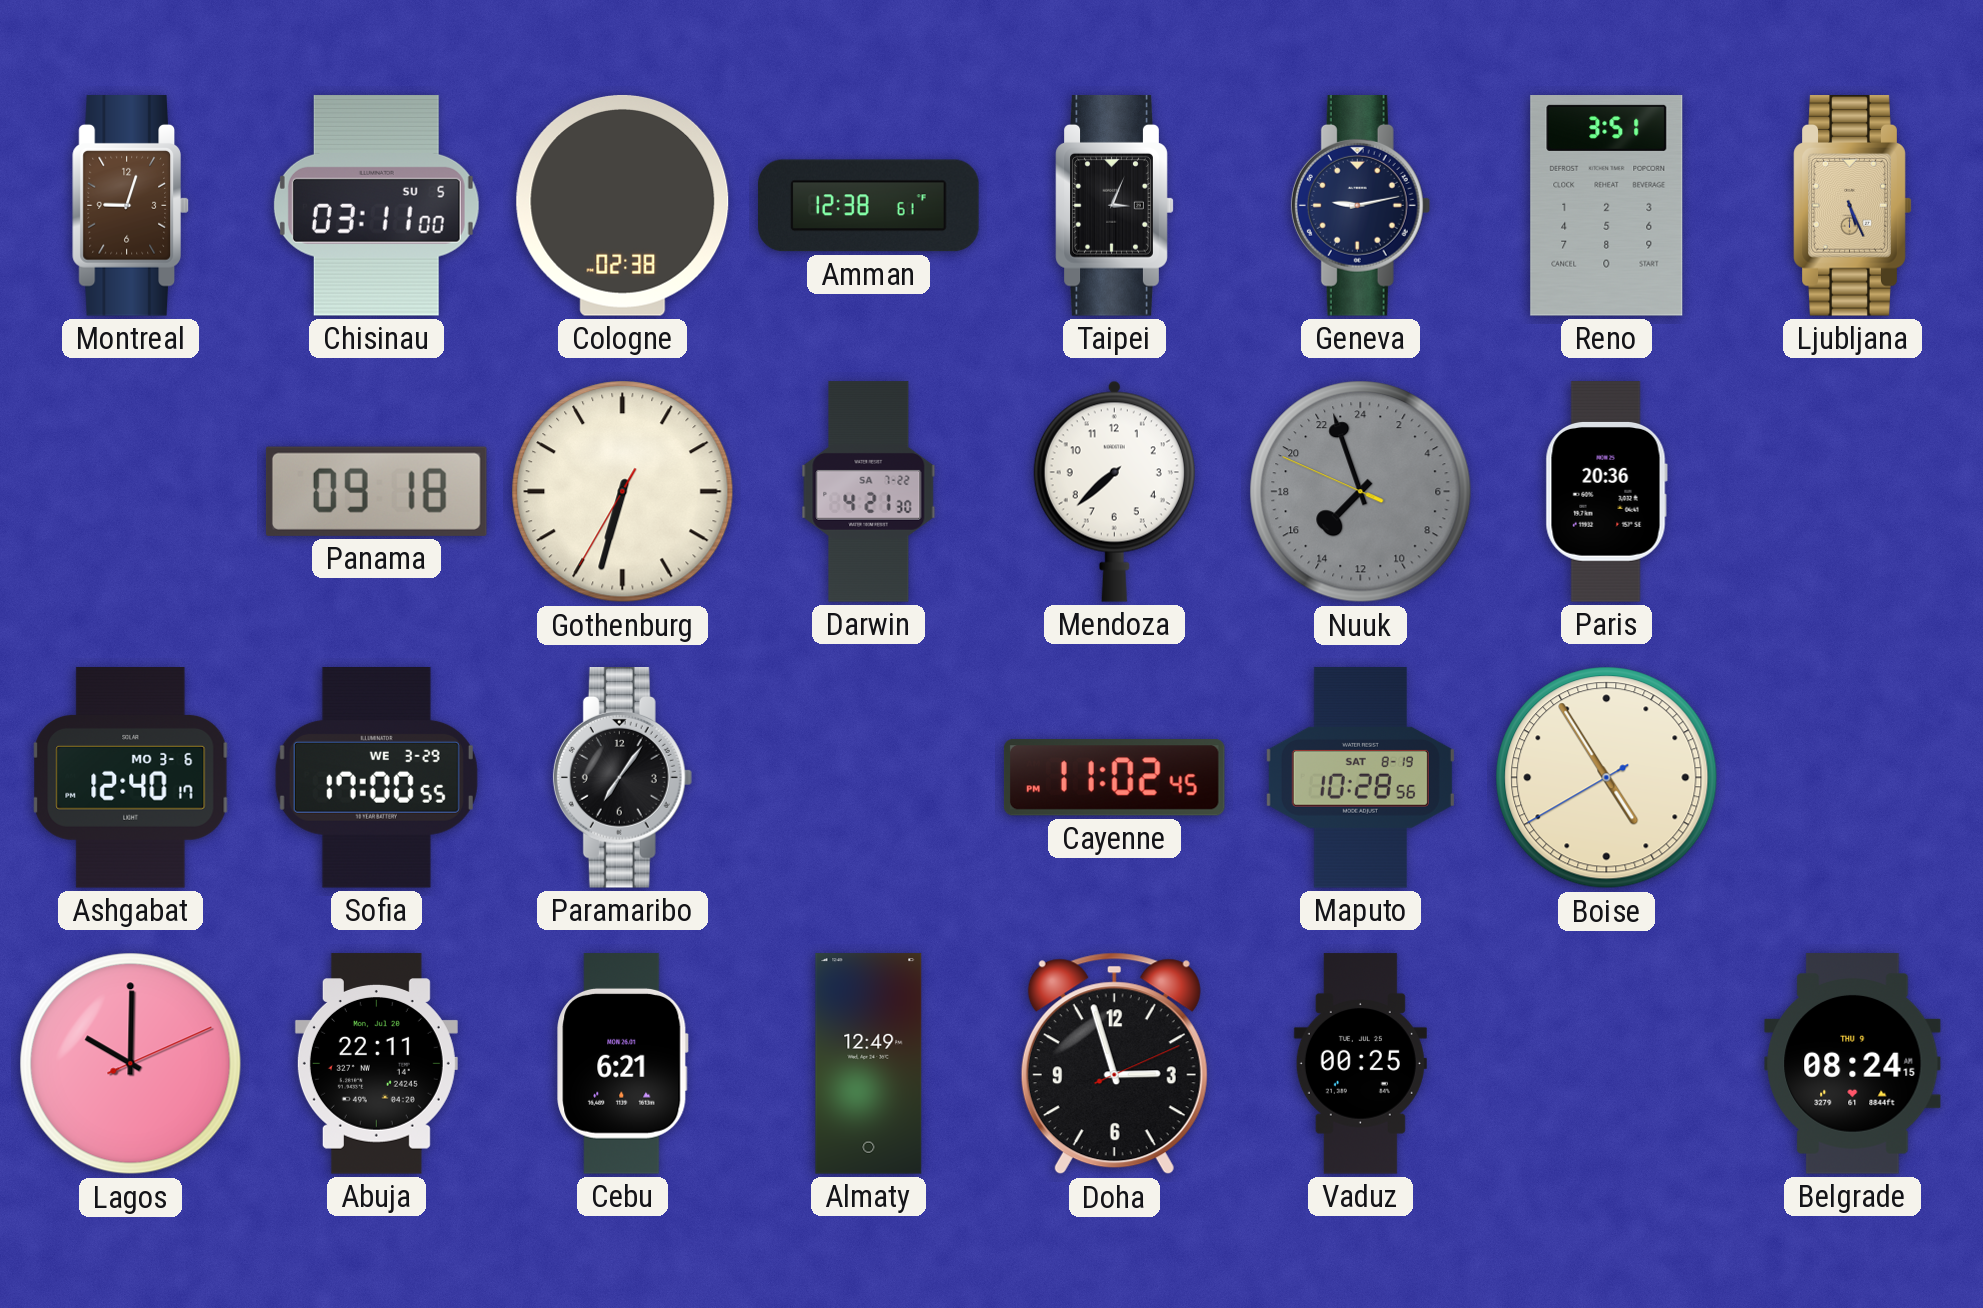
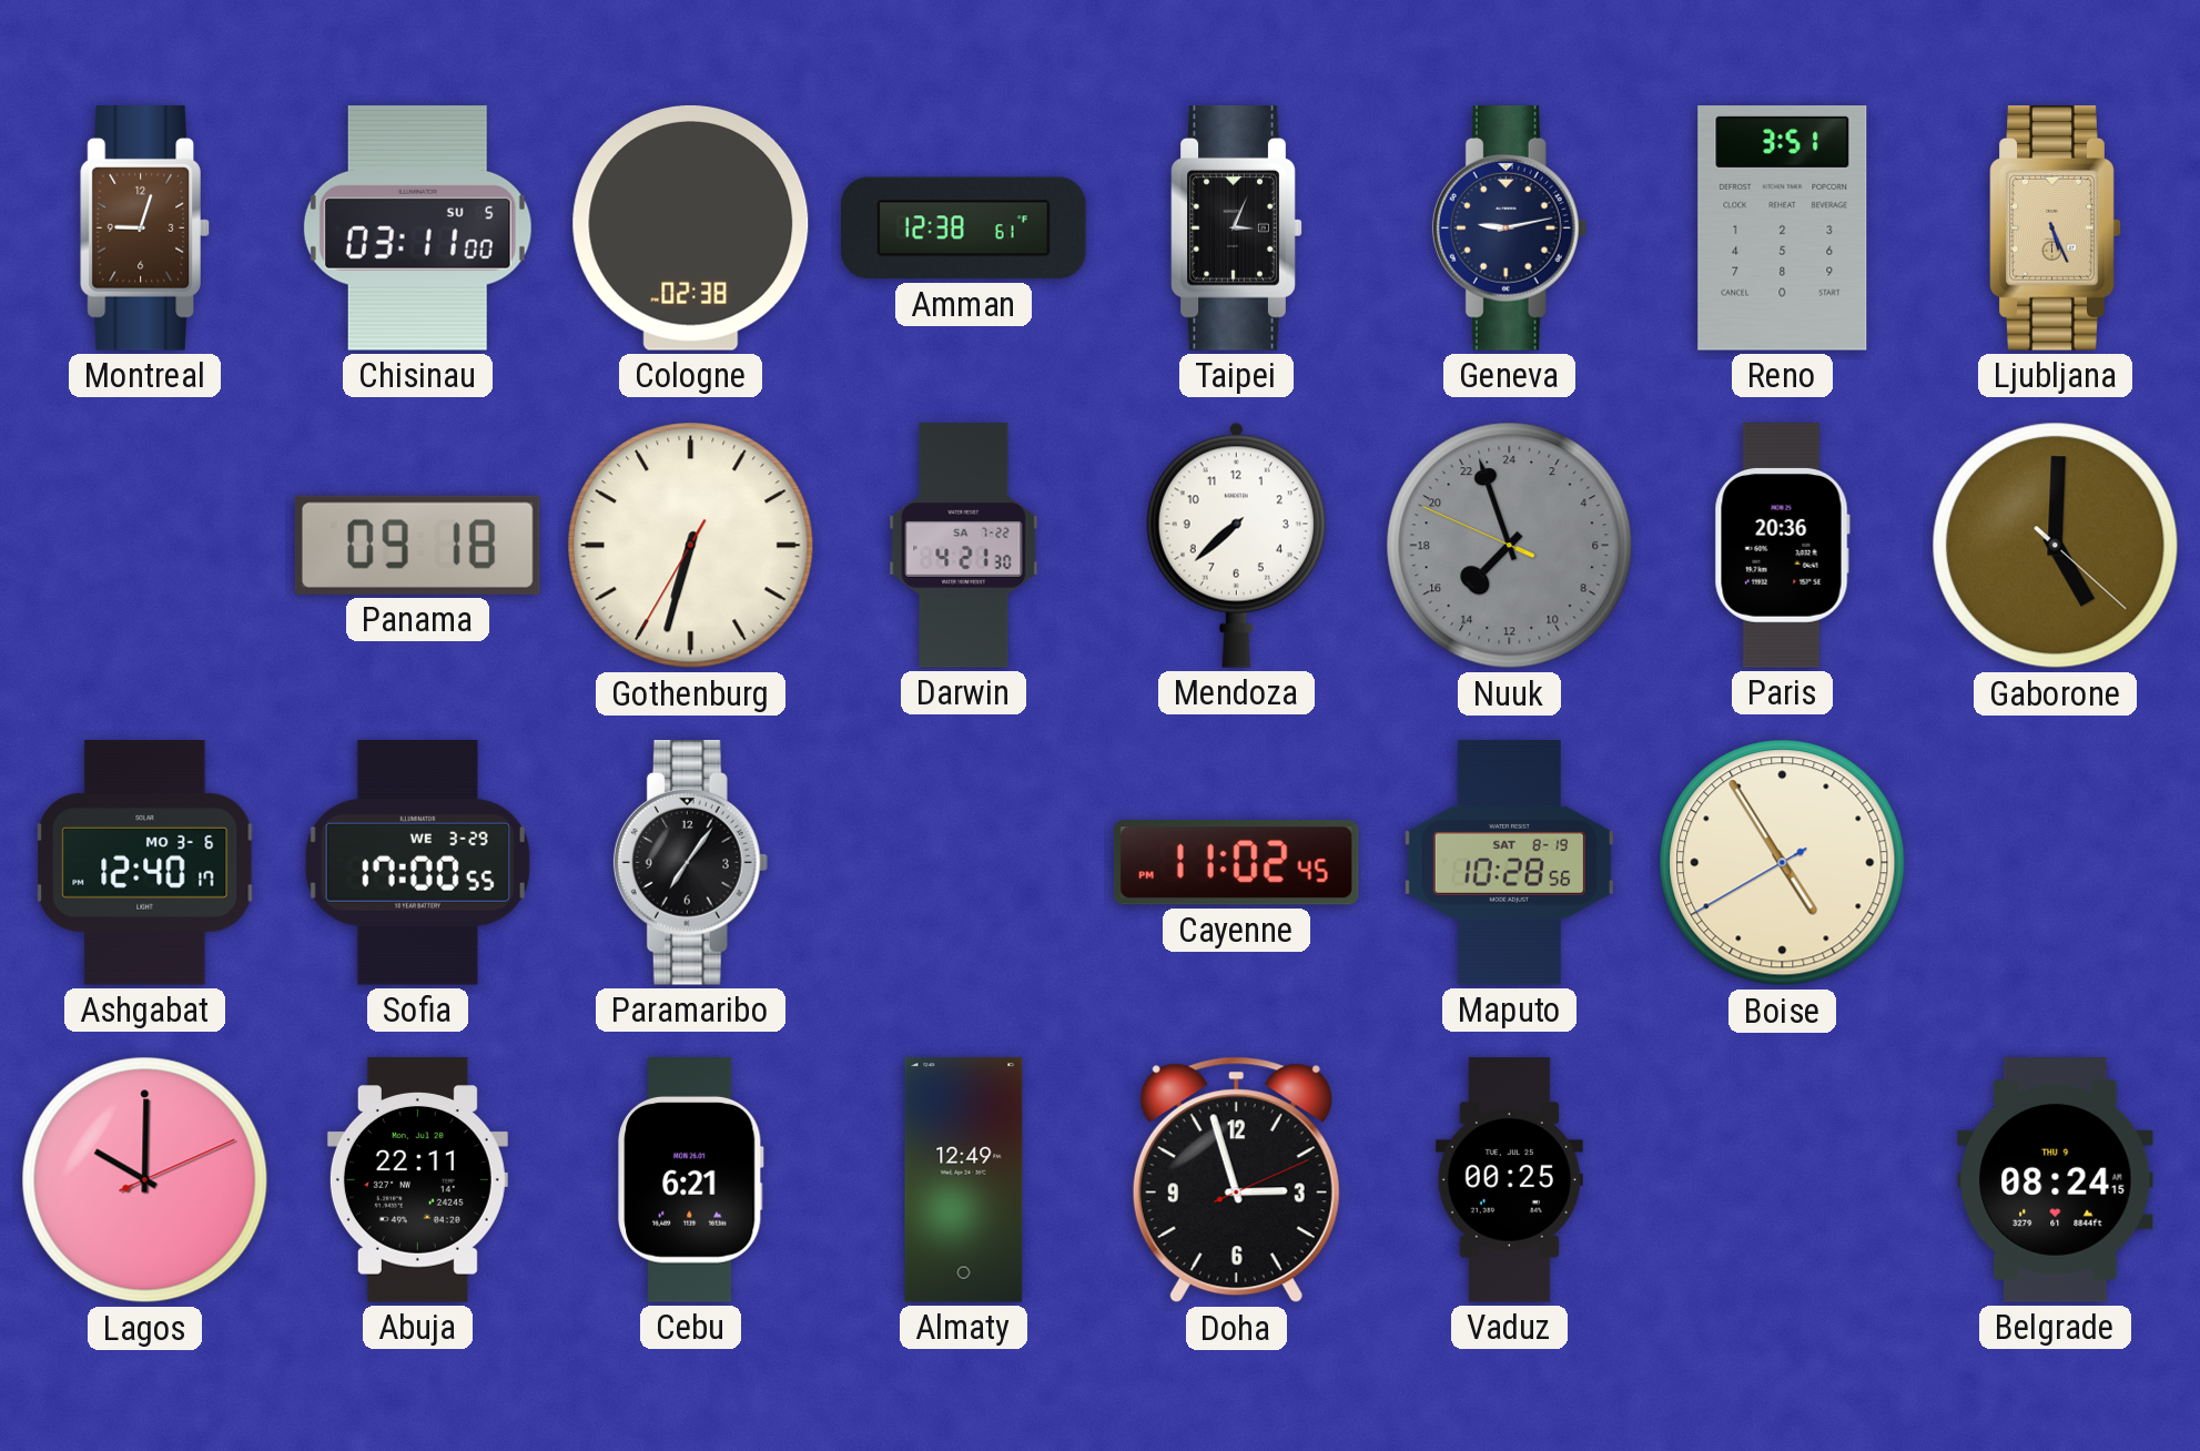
Gaborone: none -> 5:00
